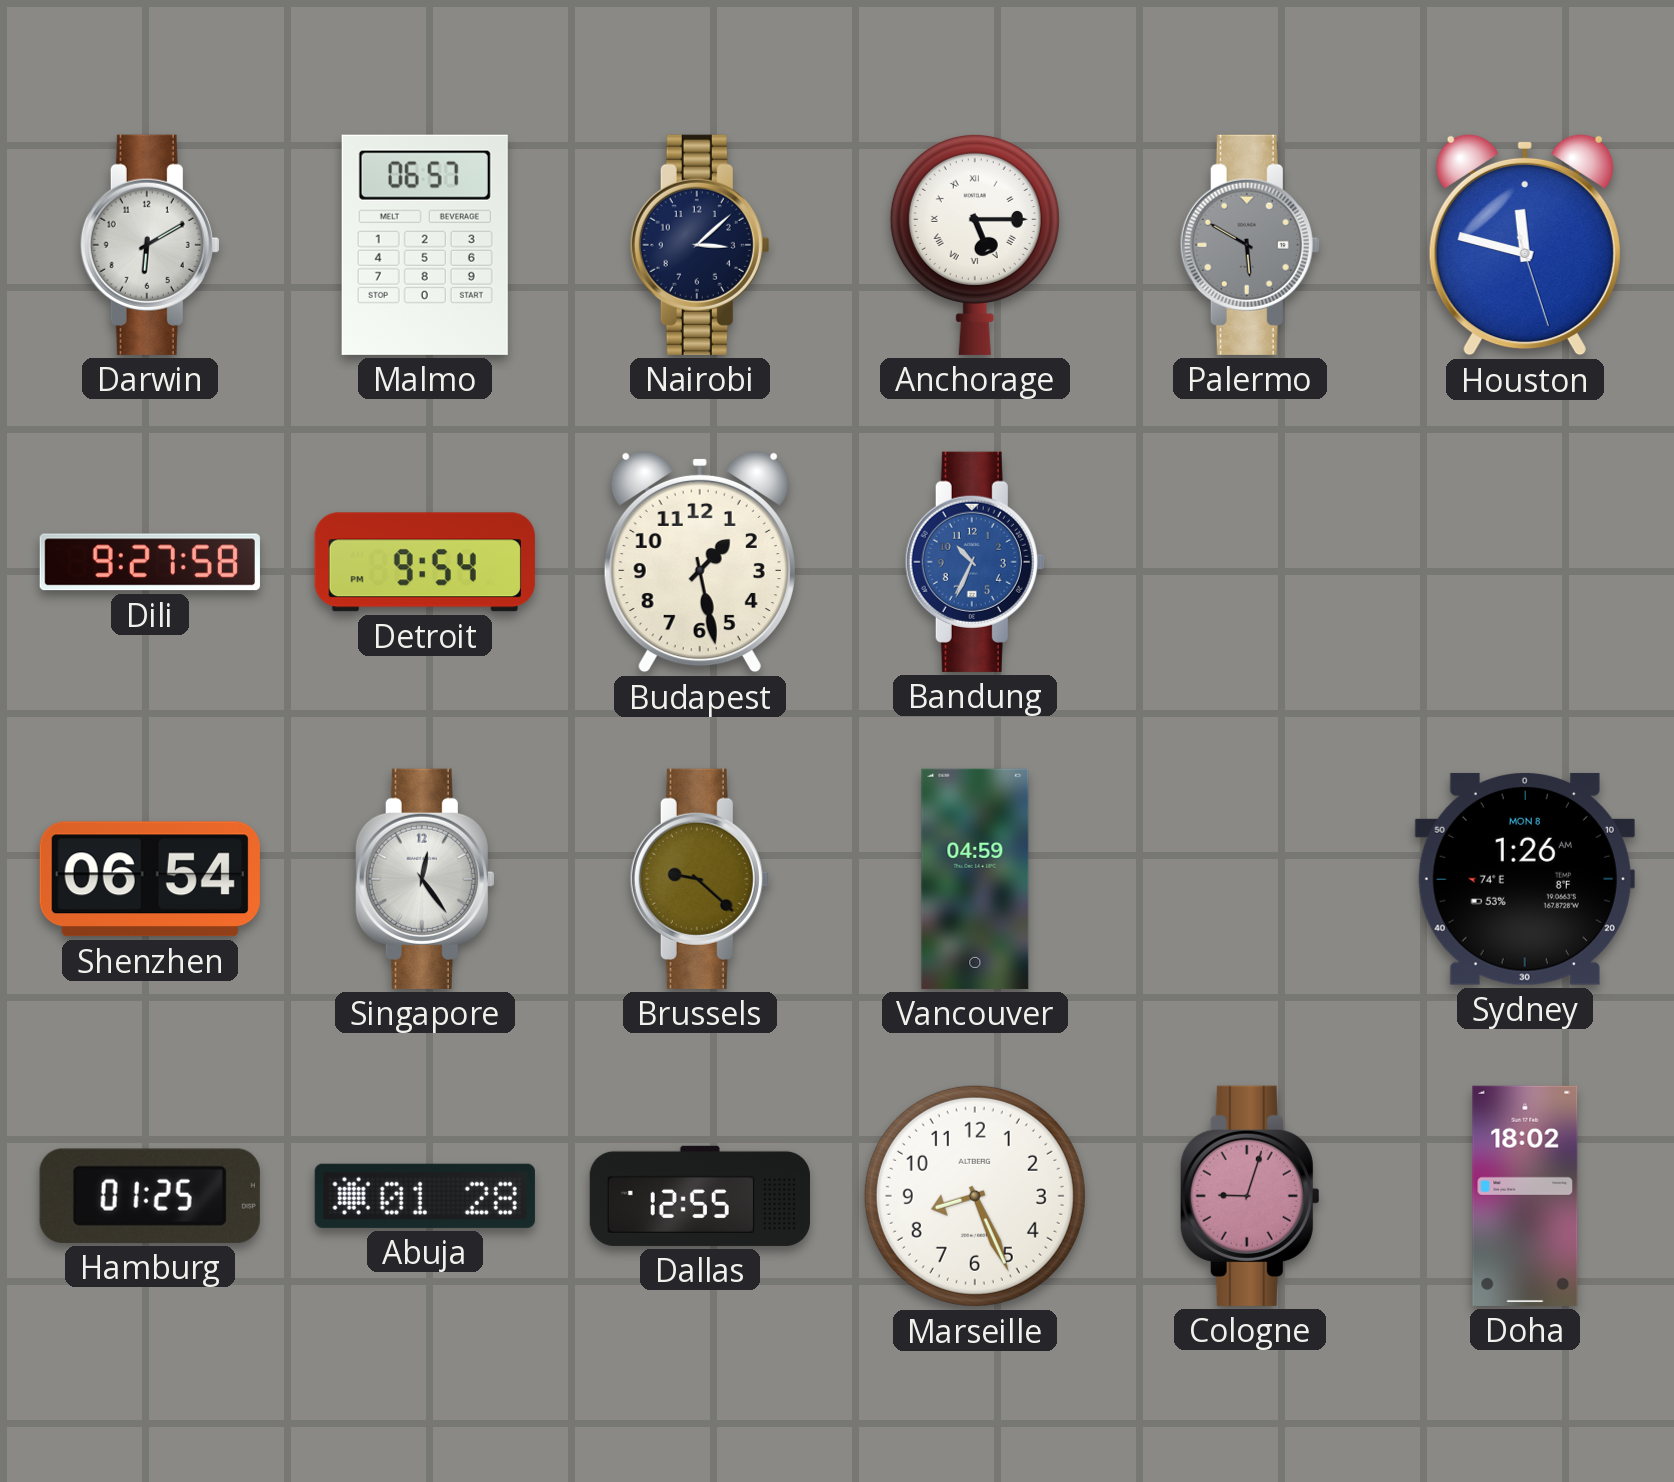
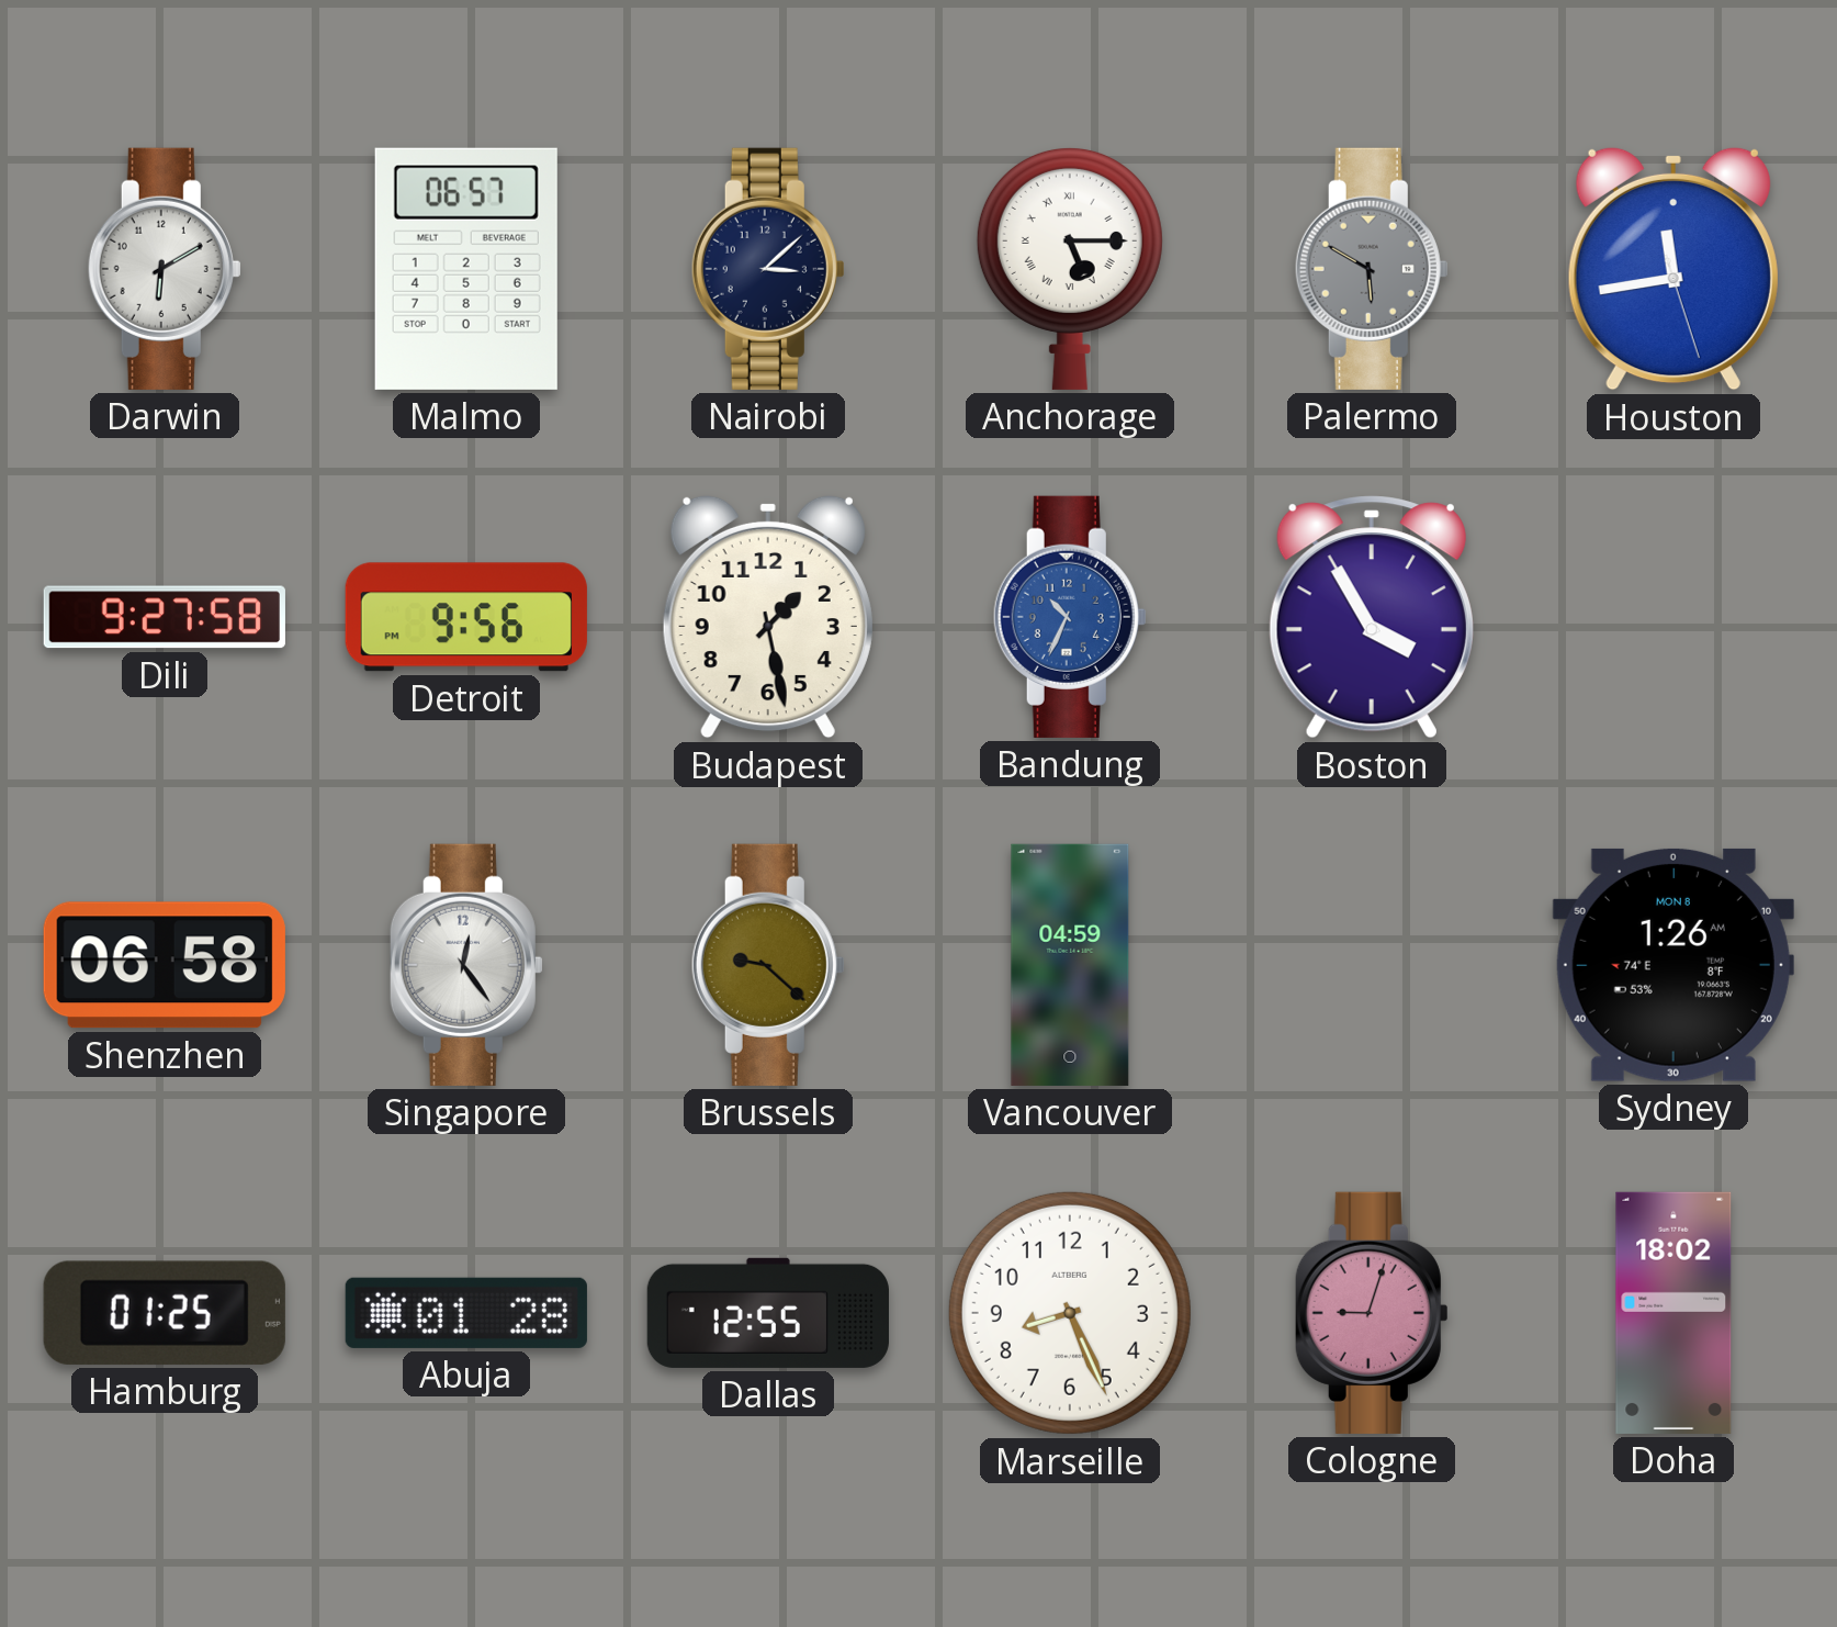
Houston: 11:47 -> 11:43
Detroit: 9:54 -> 9:56
Boston: none -> 3:55
Shenzhen: 06:54 -> 06:58
